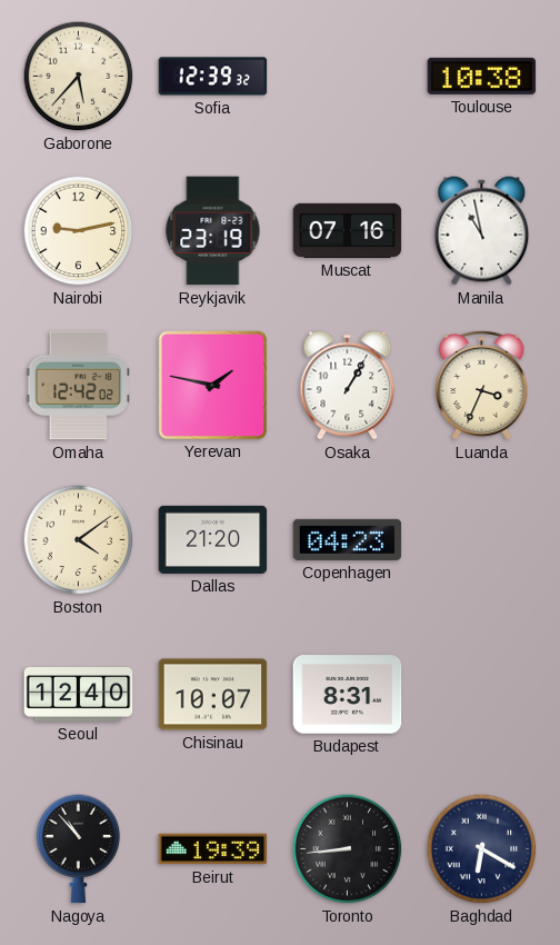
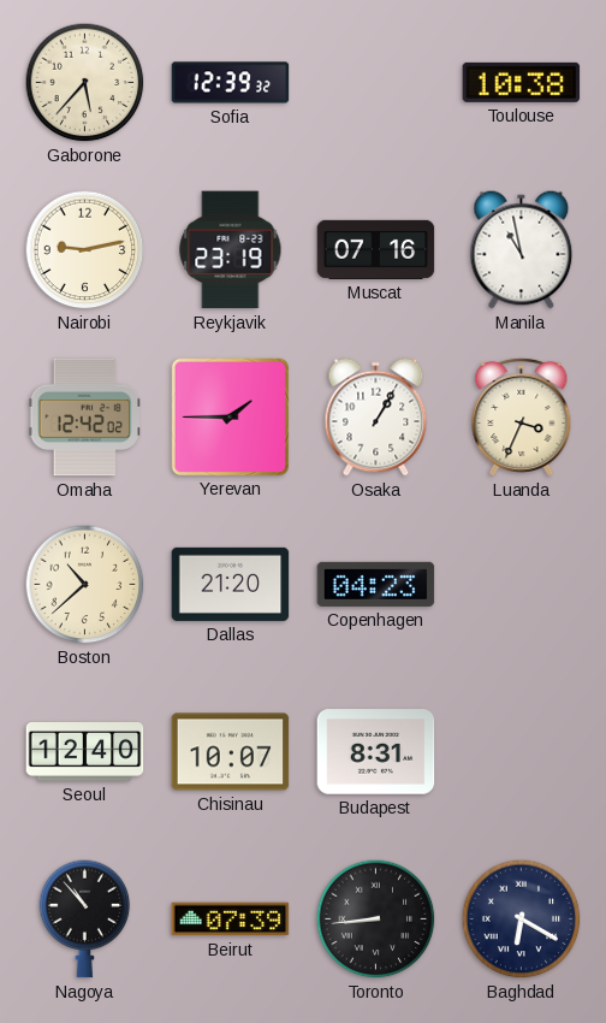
Yerevan: 1:47 -> 1:45
Boston: 4:09 -> 10:38
Beirut: 19:39 -> 07:39
